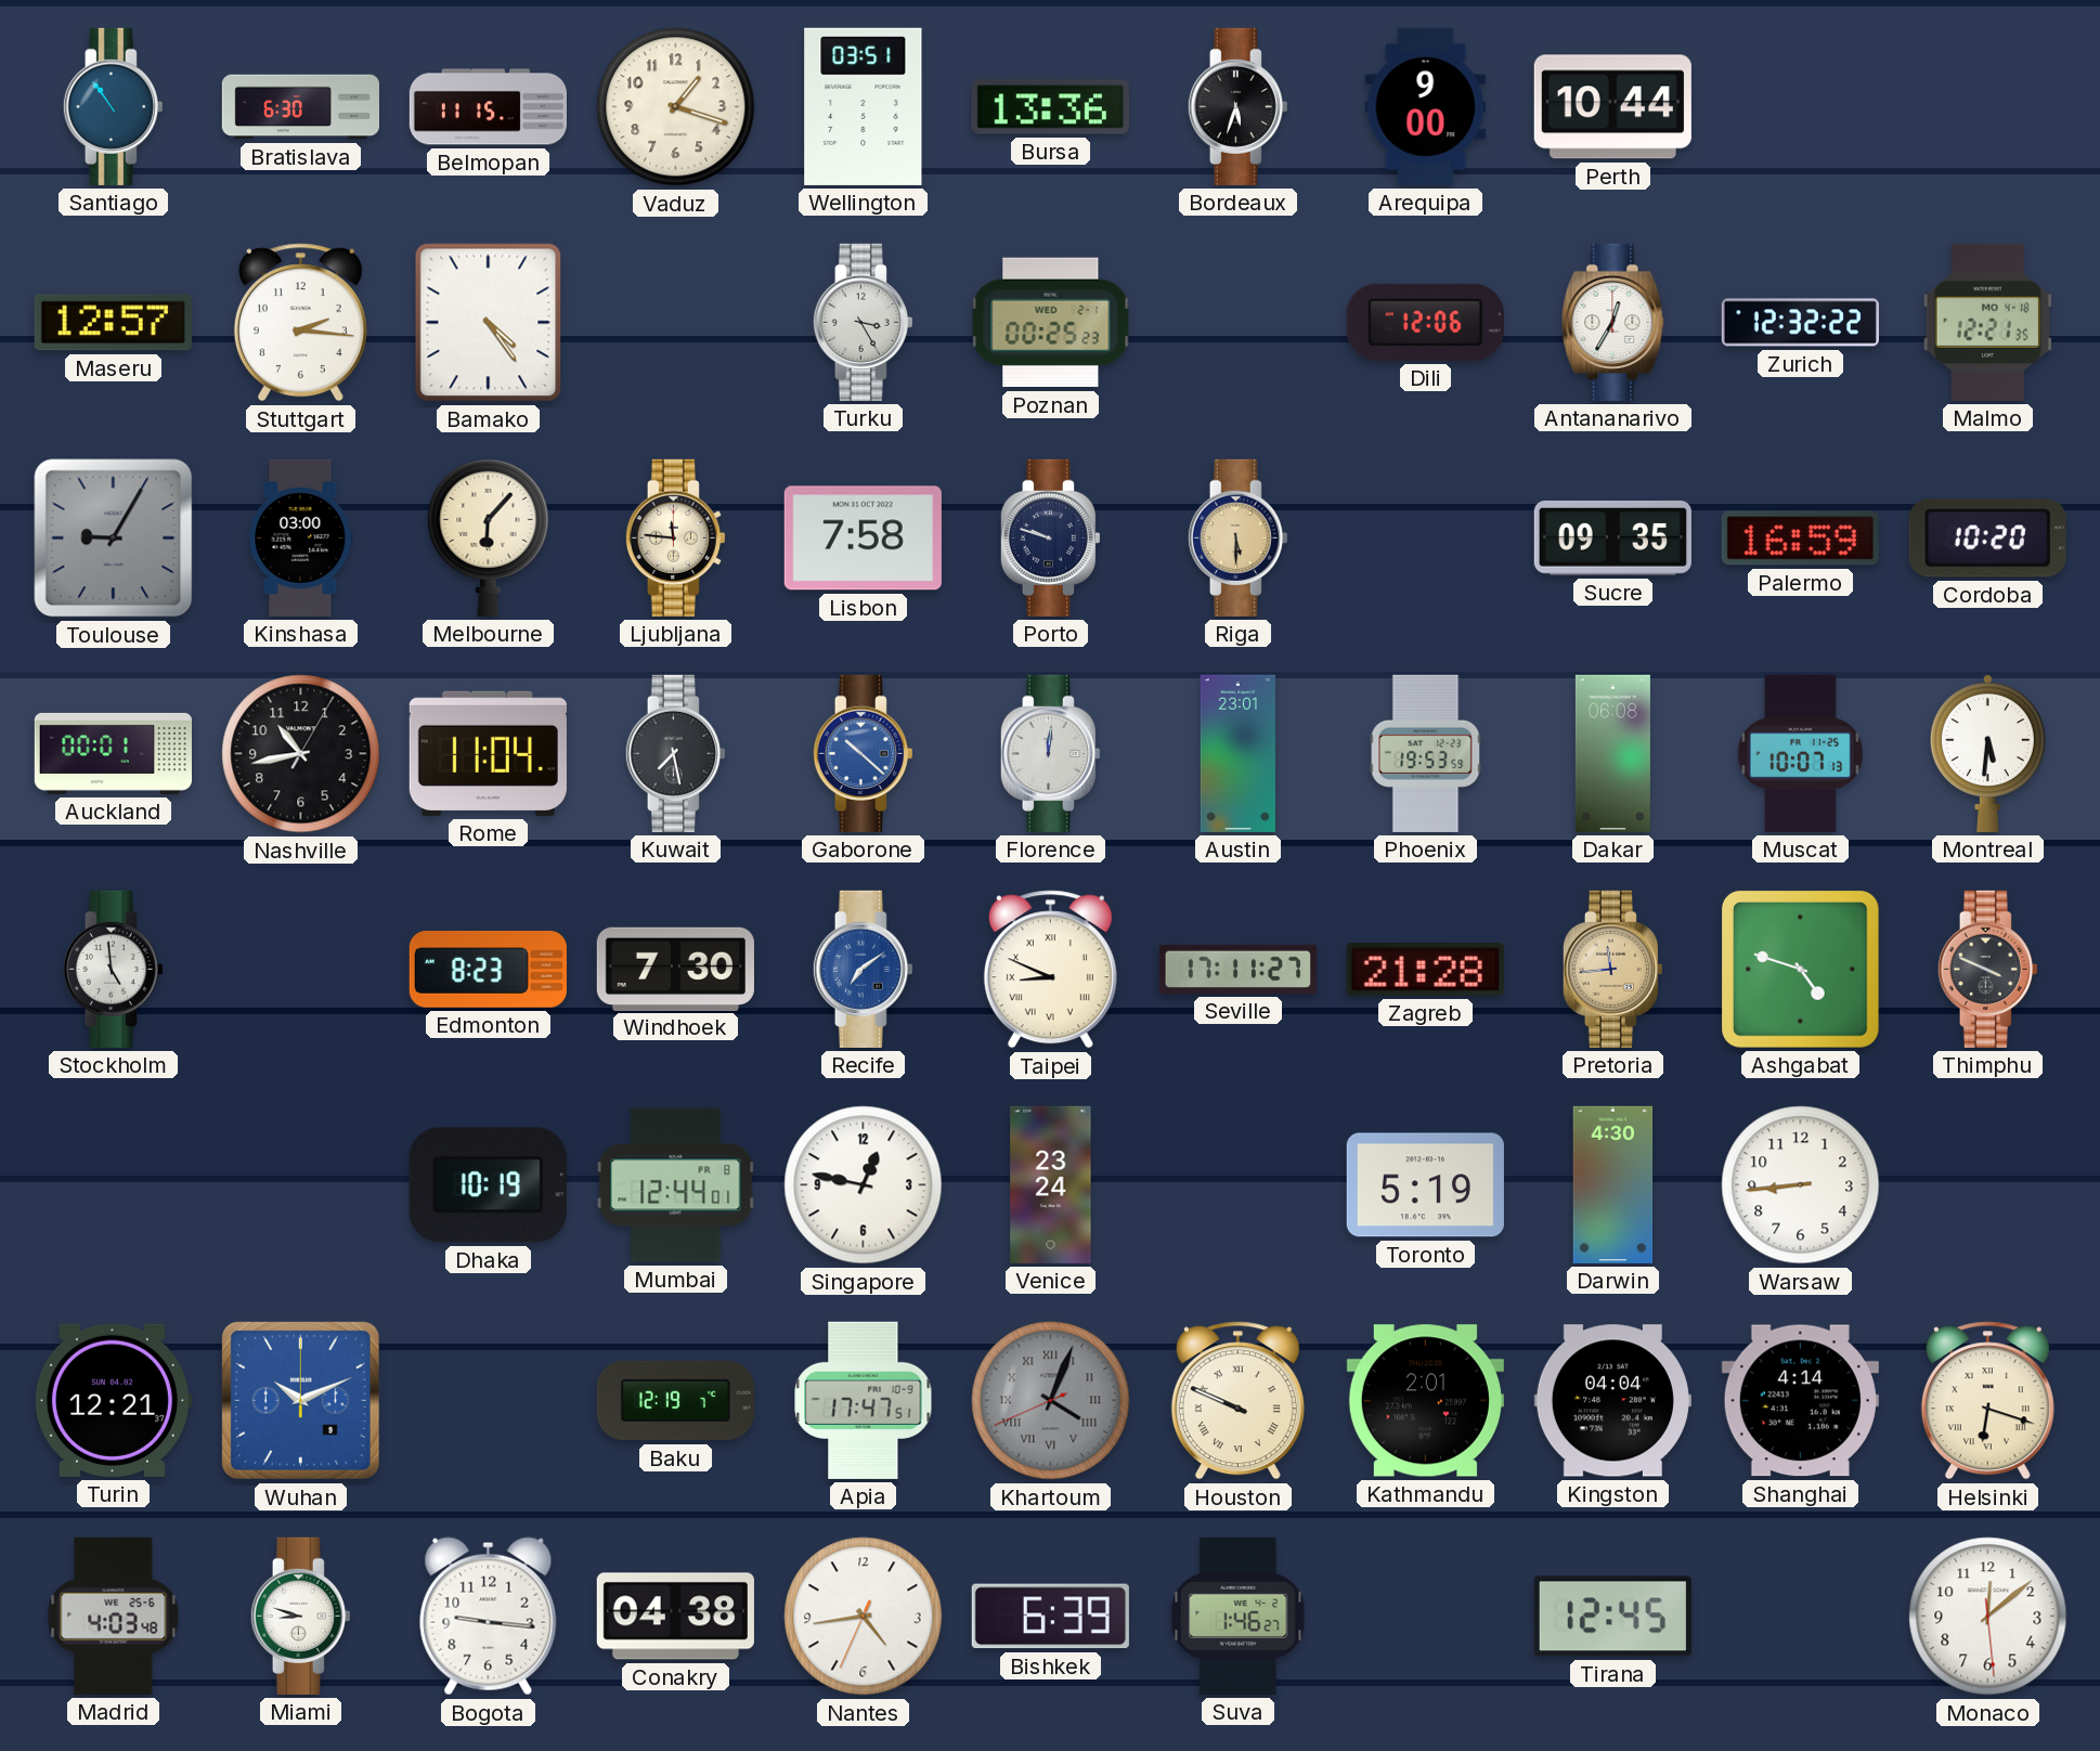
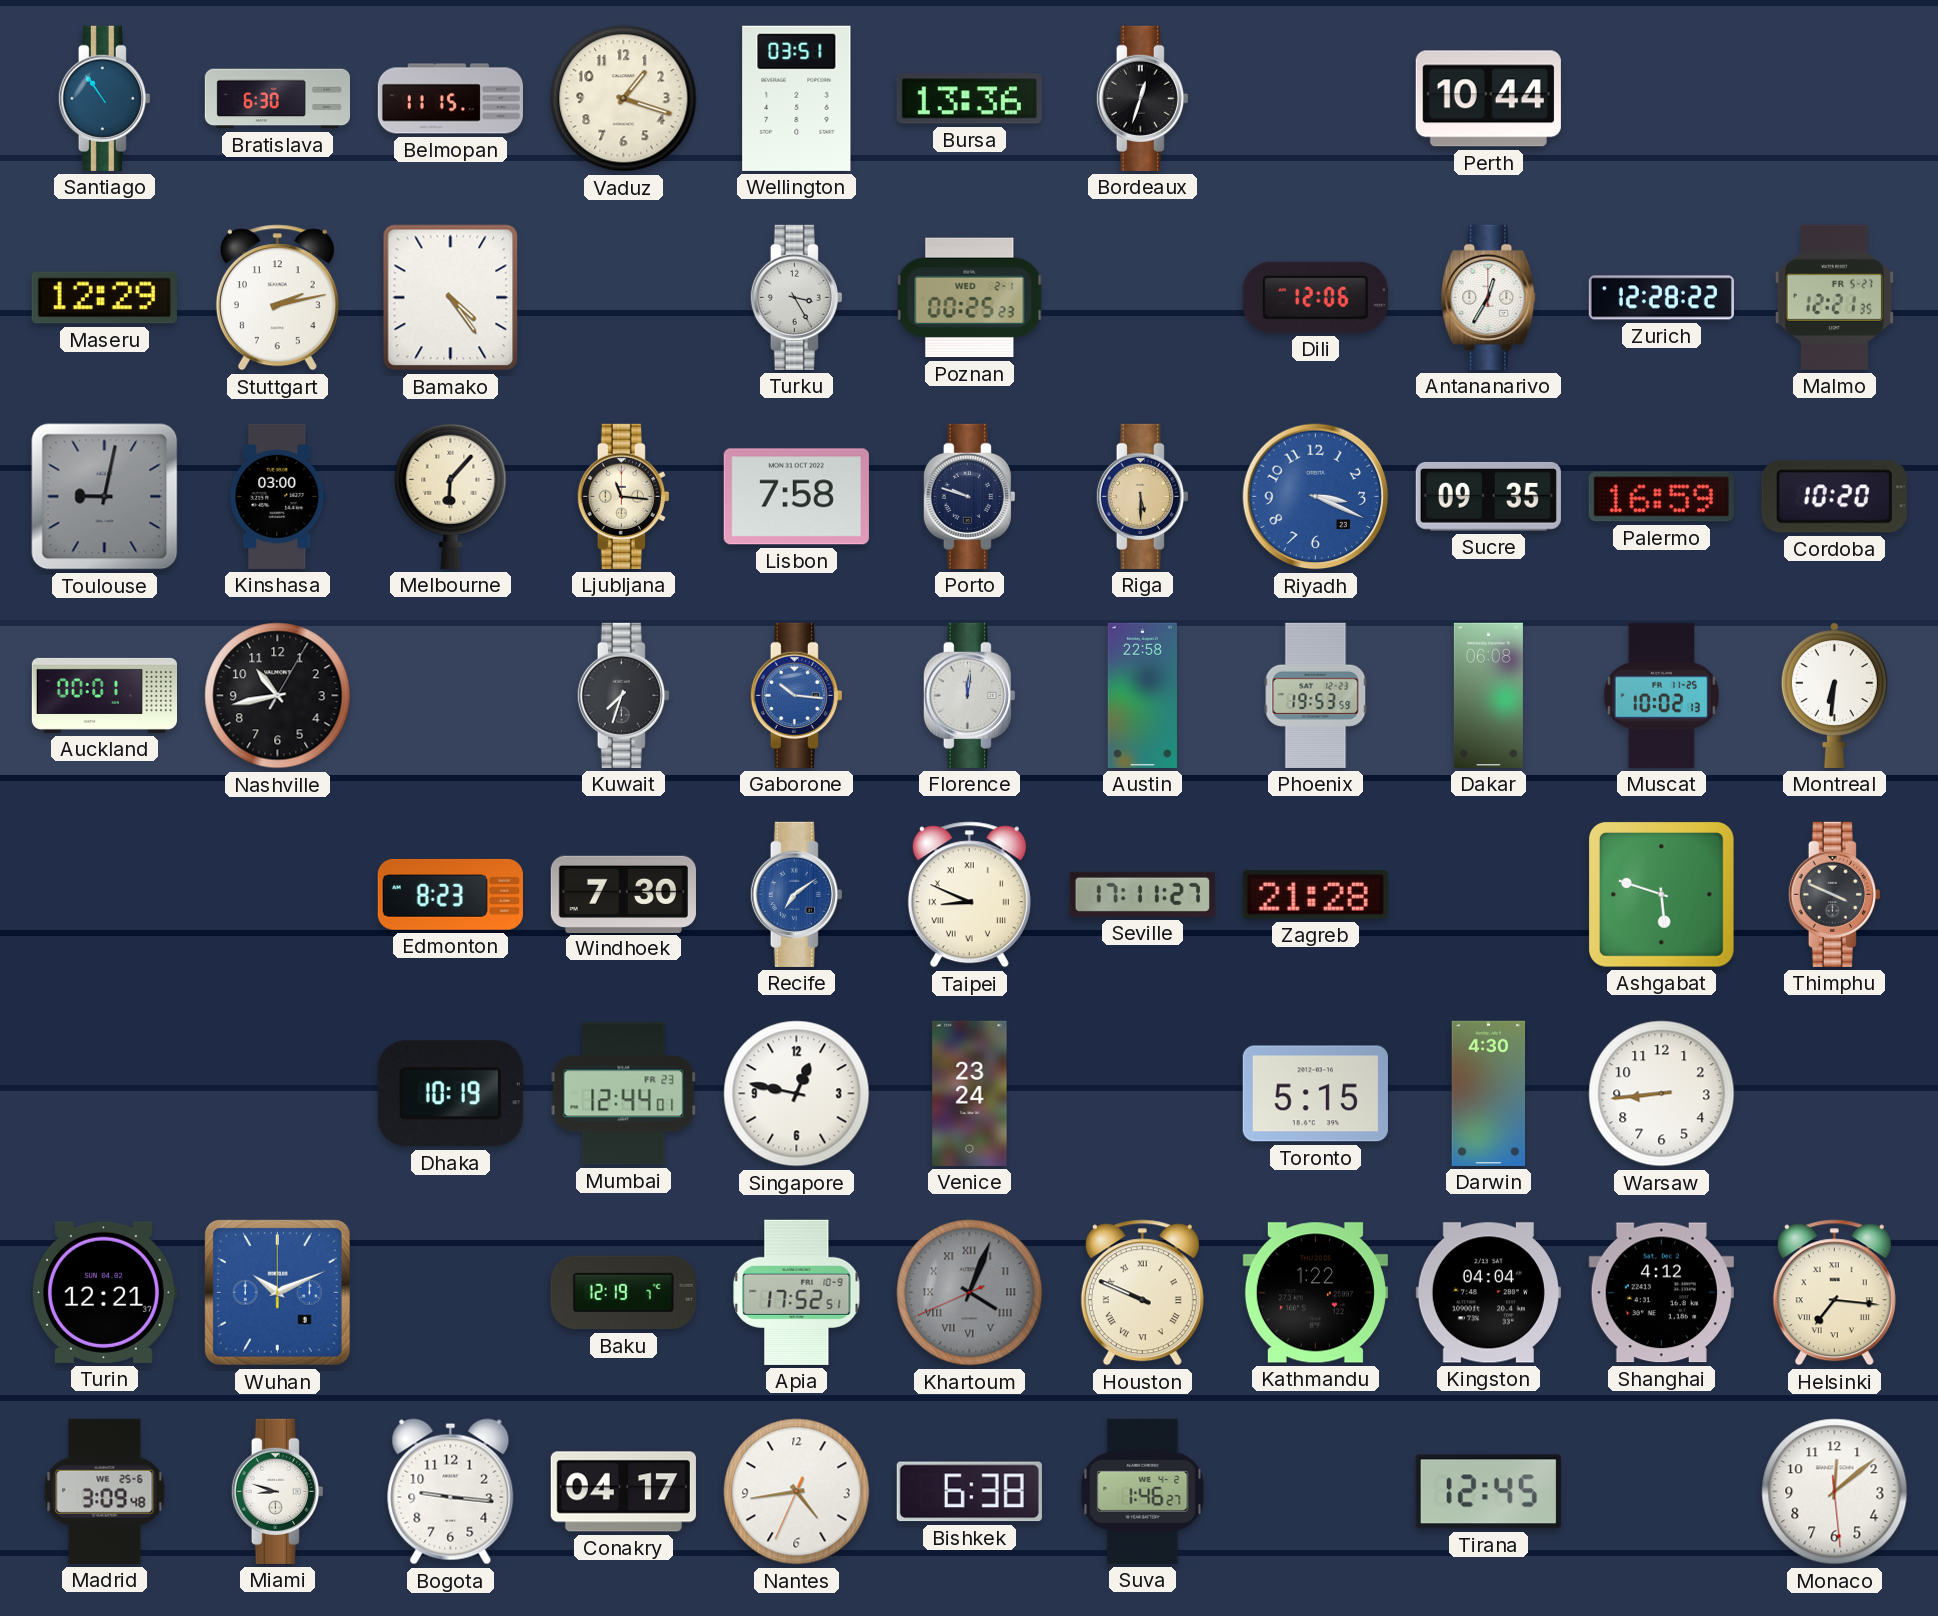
Bordeaux: 5:33 -> 12:33
Arequipa: 9:00 -> none
Maseru: 12:57 -> 12:29
Stuttgart: 2:16 -> 2:13
Zurich: 12:32 -> 12:28
Malmo date: MO 4-18 -> FR 5-27
Toulouse: 9:05 -> 9:02
Ljubljana: 11:46 -> 11:16
Riyadh: none -> 3:19
Rome: 11:04 -> none
Kuwait: 7:28 -> 7:33
Gaborone: 10:22 -> 10:16
Austin: 23:01 -> 22:58
Muscat: 10:07 -> 10:02
Montreal: 5:31 -> 6:31
Stockholm: 4:59 -> none
Pretoria: 11:44 -> none
Ashgabat: 4:48 -> 5:48
Mumbai date: FR 8 -> FR 23
Toronto: 5:19 -> 5:15
Apia: 17:47 -> 17:52
Kathmandu: 2:01 -> 1:22
Shanghai: 4:14 -> 4:12
Helsinki: 6:18 -> 7:16
Madrid: 4:03 -> 3:09
Conakry: 04:38 -> 04:17
Bishkek: 6:39 -> 6:38
